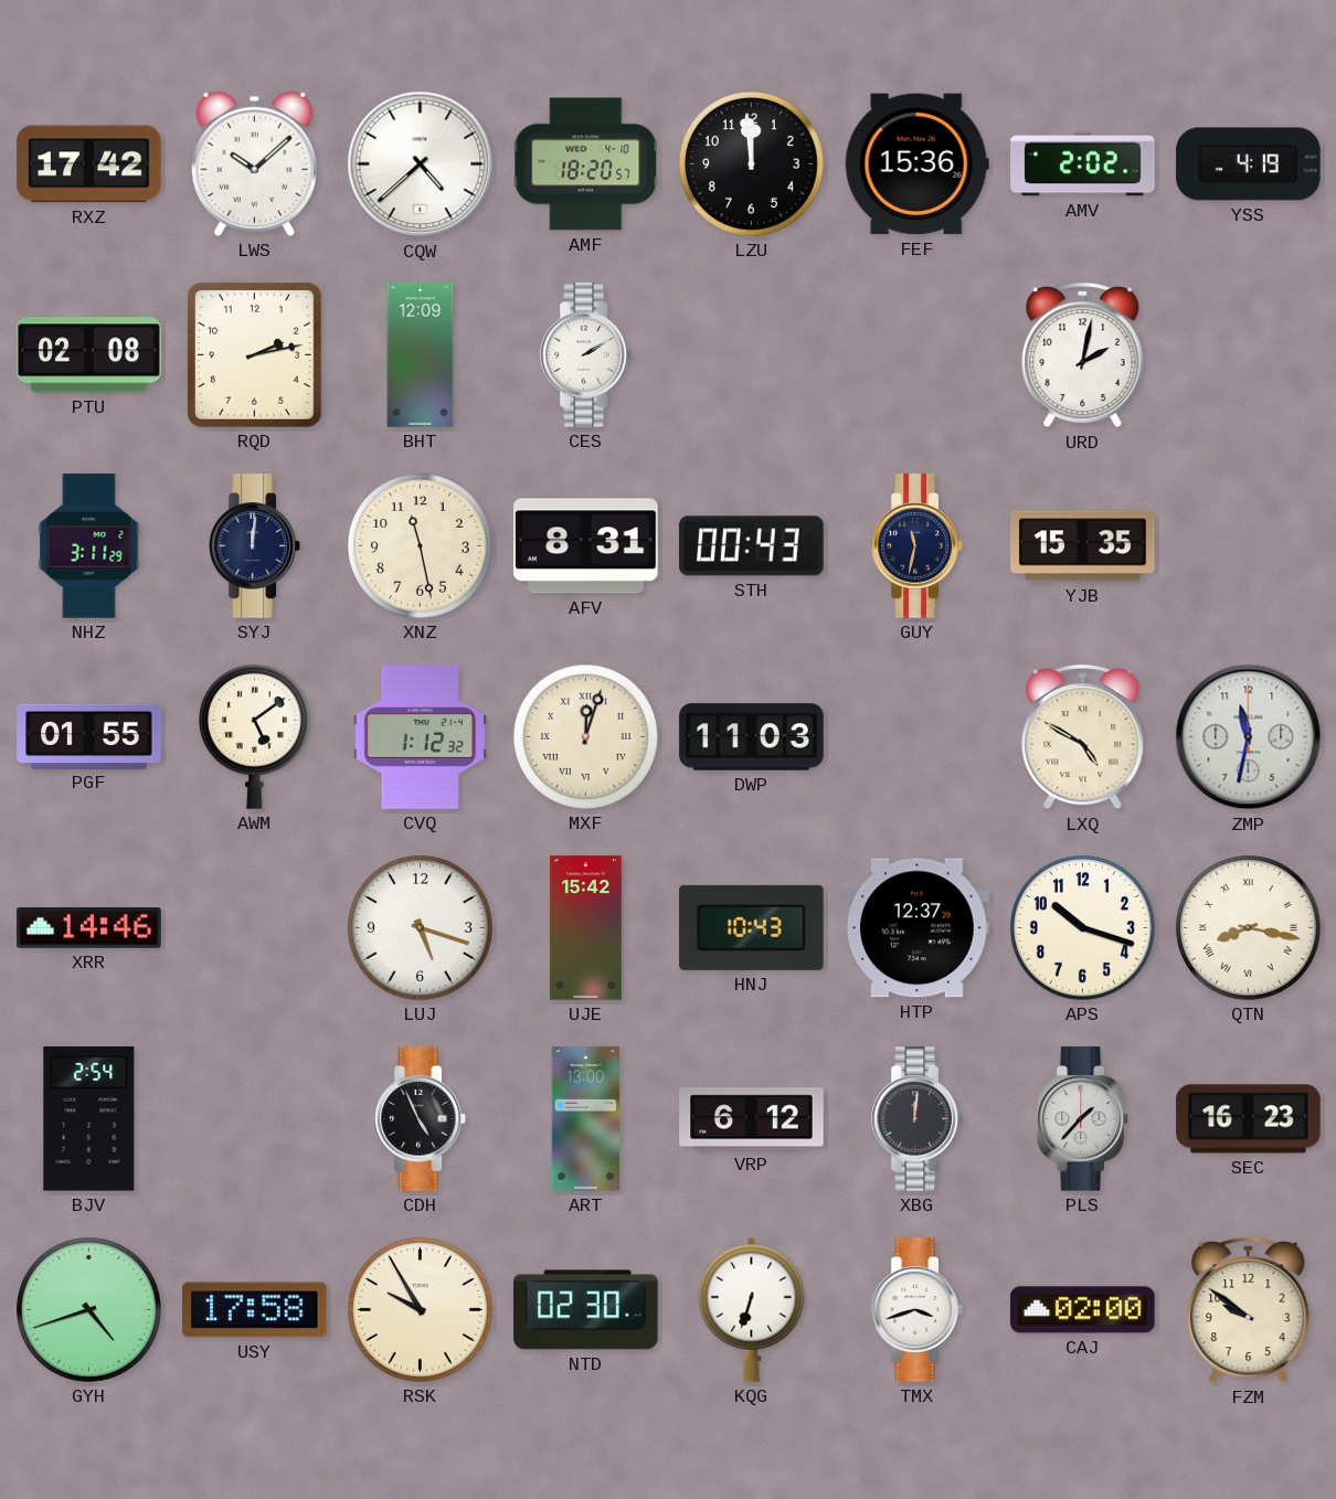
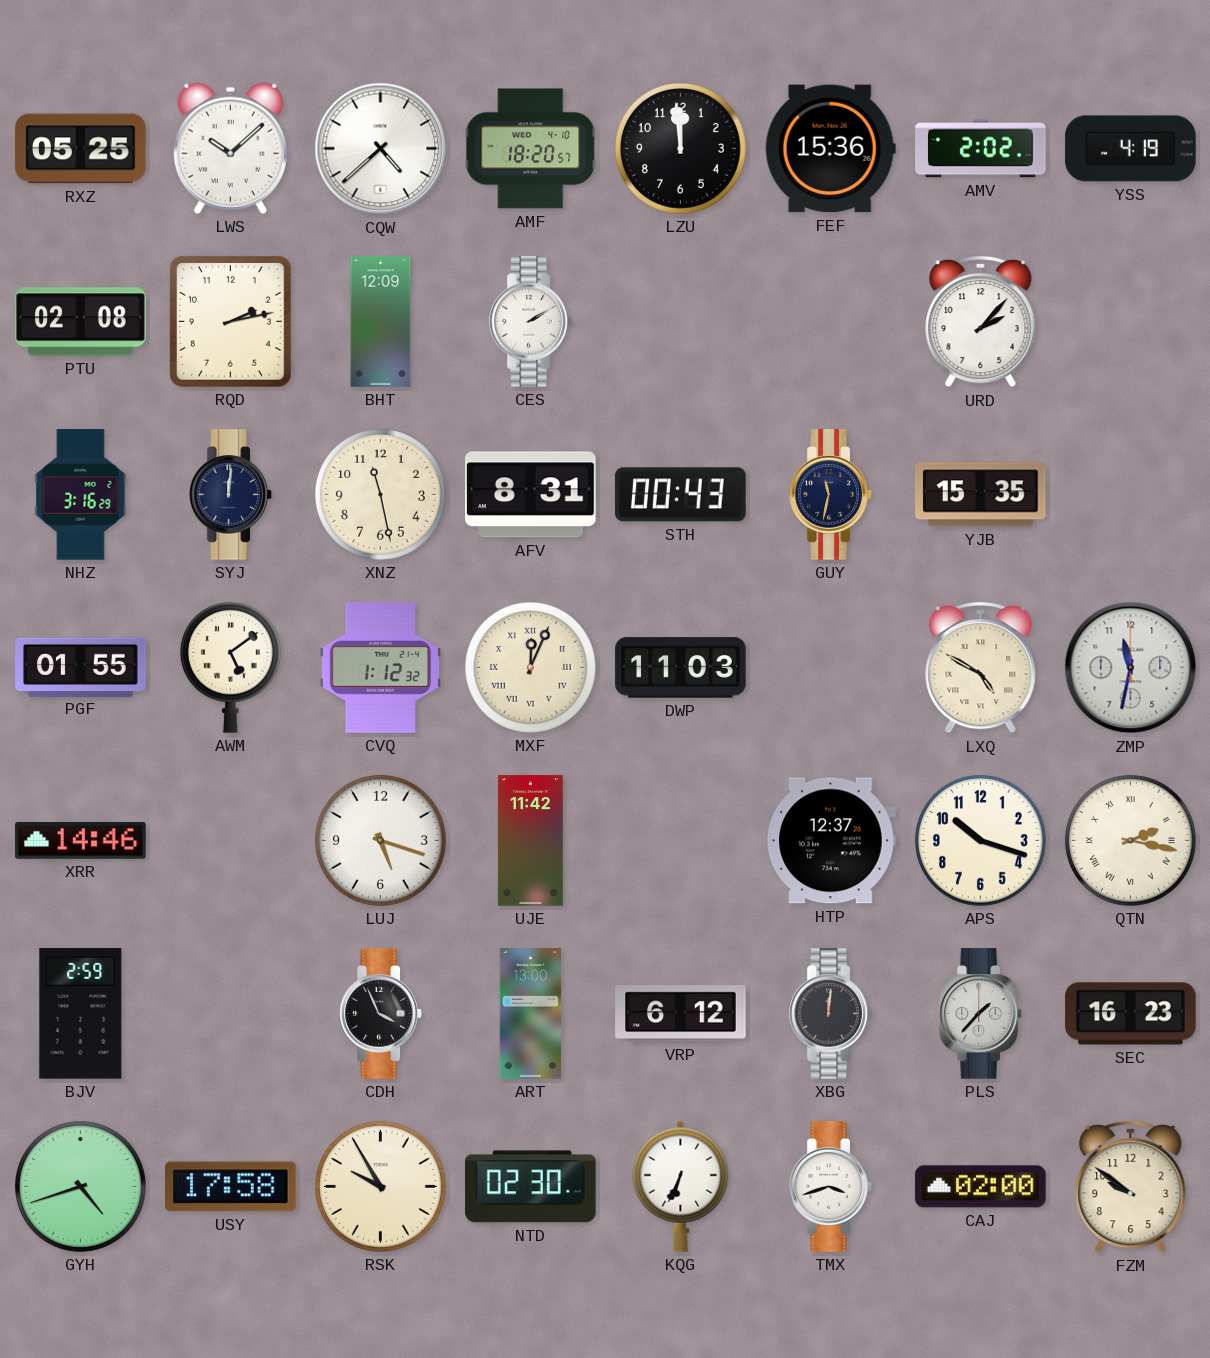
RXZ: 17:42 -> 05:25
URD: 2:02 -> 2:07
NHZ: 3:11 -> 3:16
MXF: 12:03 -> 12:04
UJE: 15:42 -> 11:42
HNJ: 10:43 -> none
QTN: 8:17 -> 2:17
BJV: 2:54 -> 2:59
CDH: 4:56 -> 3:56
KQG: 6:33 -> 6:34
